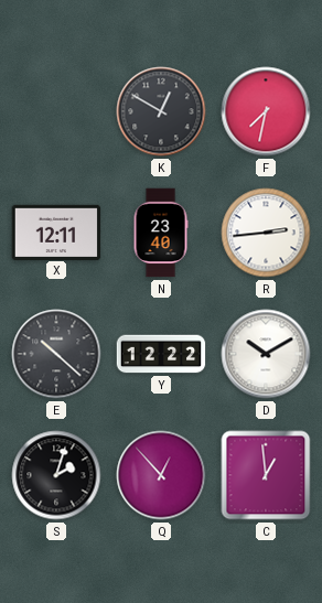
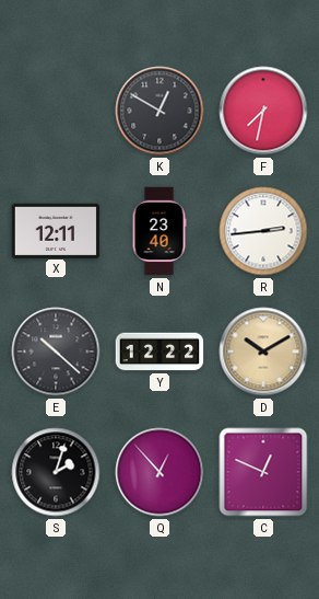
D dial: white -> champagne
C: 12:59 -> 12:49
